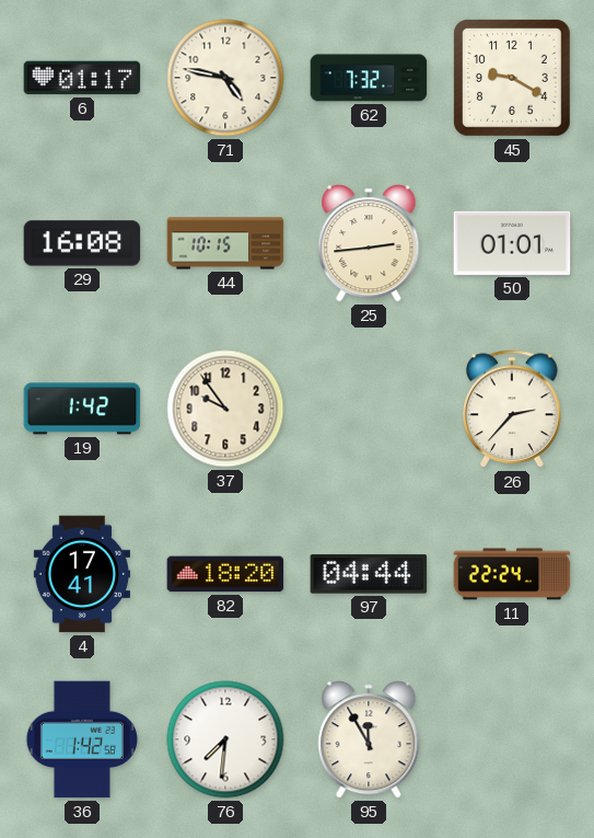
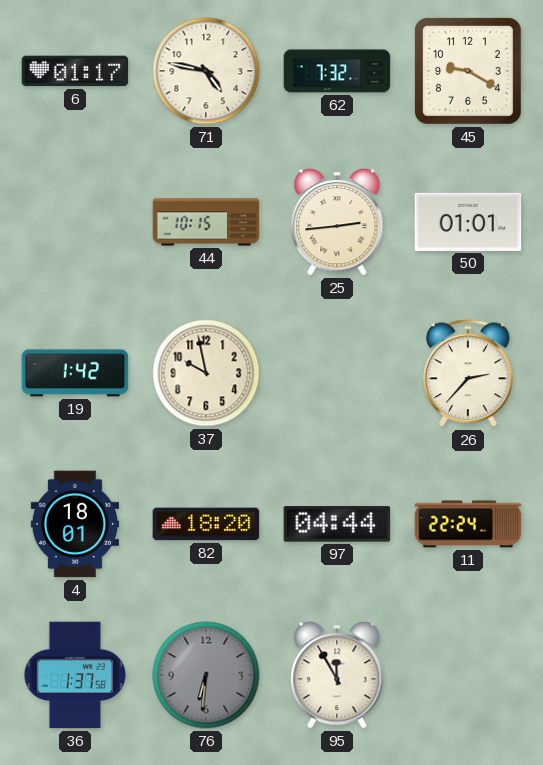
29: 16:08 -> none
37: 9:54 -> 9:58
4: 17:41 -> 18:01
36: 1:42 -> 1:37
76: 7:31 -> 6:31
76 dial: white -> grey
